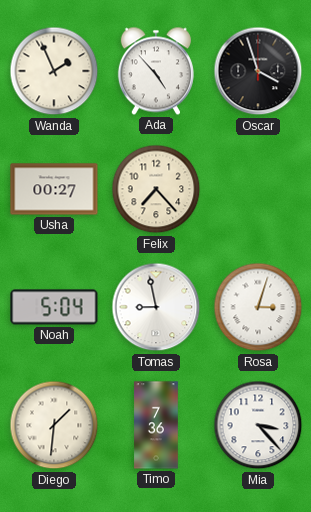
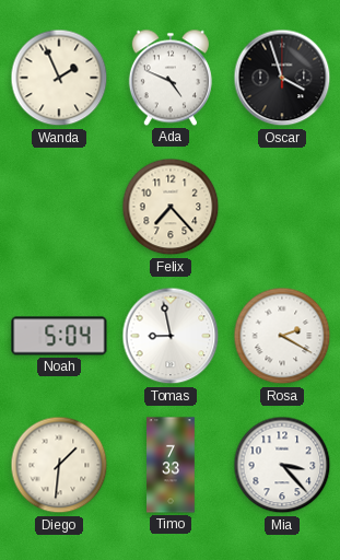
Ada: 4:53 -> 4:49
Usha: 00:27 -> none
Rosa: 3:03 -> 2:20
Timo: 7:36 -> 7:33
